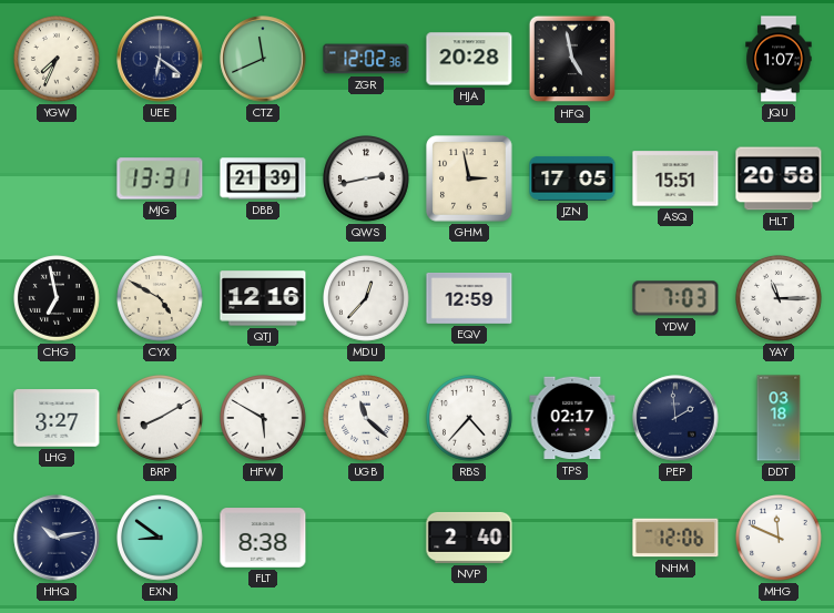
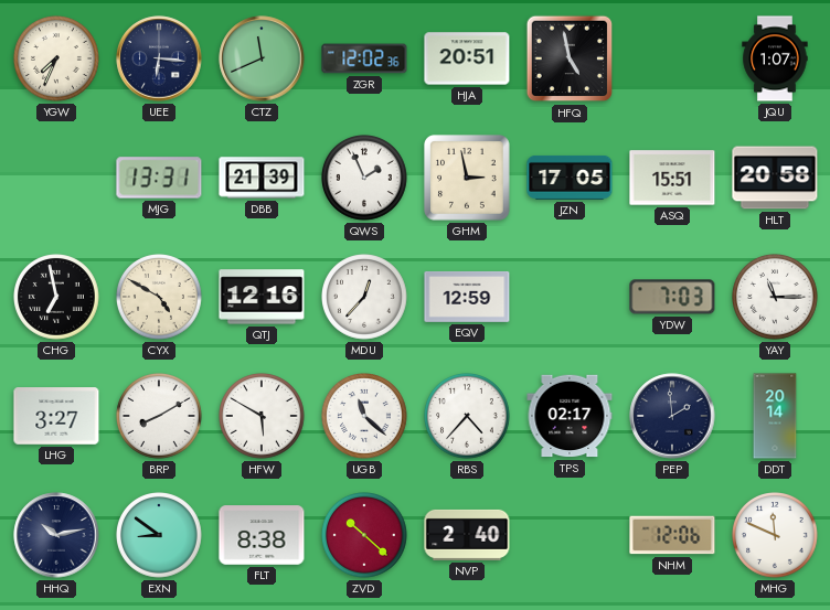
UEE: 6:21 -> 6:16
HJA: 20:28 -> 20:51
QWS: 2:43 -> 1:56
DDT: 03:18 -> 20:14
ZVD: none -> 10:22
